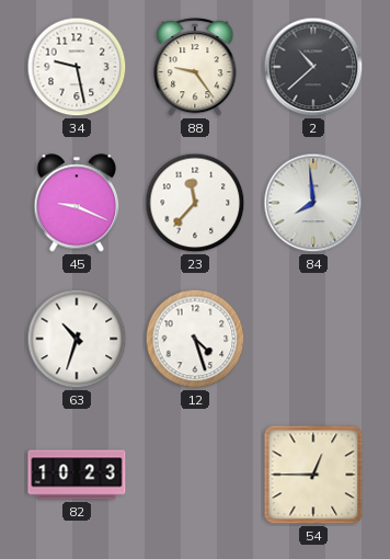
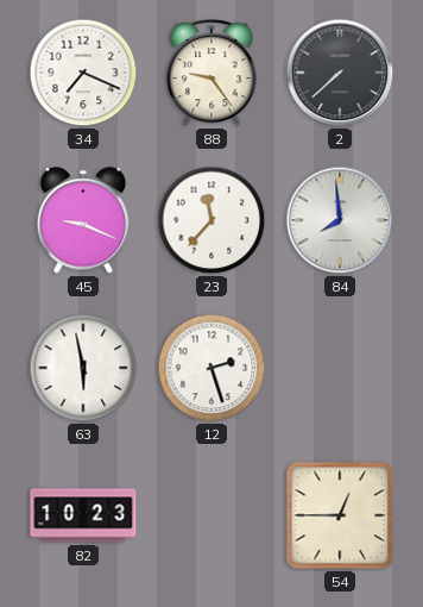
34: 9:28 -> 7:19
2: 10:38 -> 7:38
63: 10:33 -> 5:58
12: 4:27 -> 2:27
